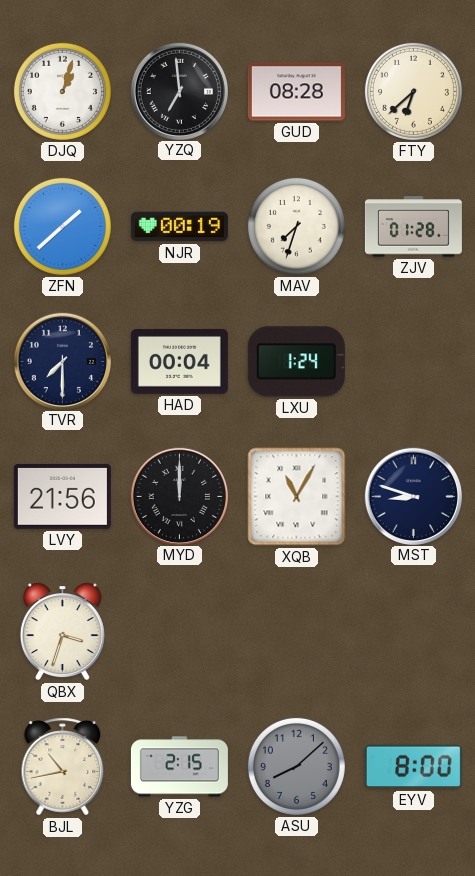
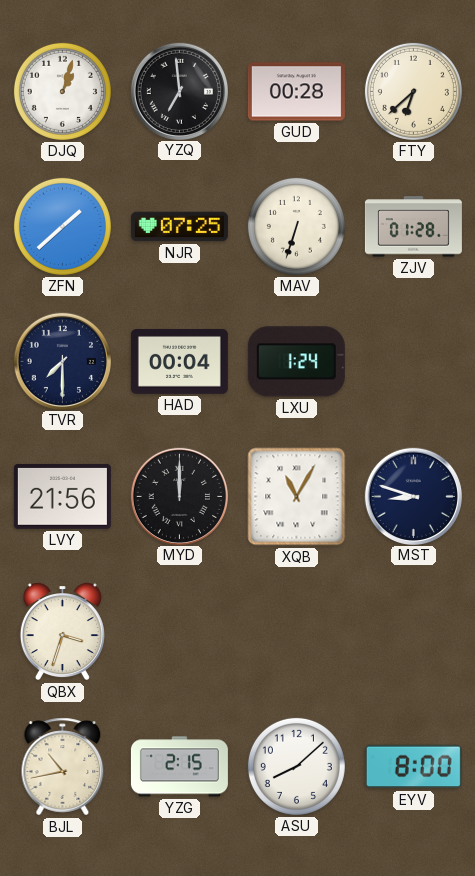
GUD: 08:28 -> 00:28
NJR: 00:19 -> 07:25
MAV: 7:33 -> 6:33
ASU dial: grey -> white
